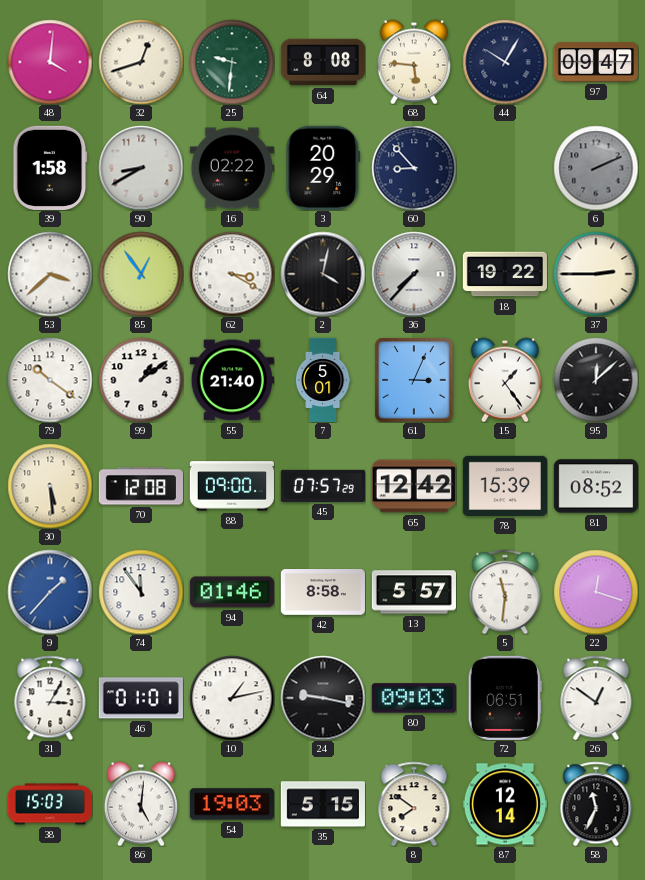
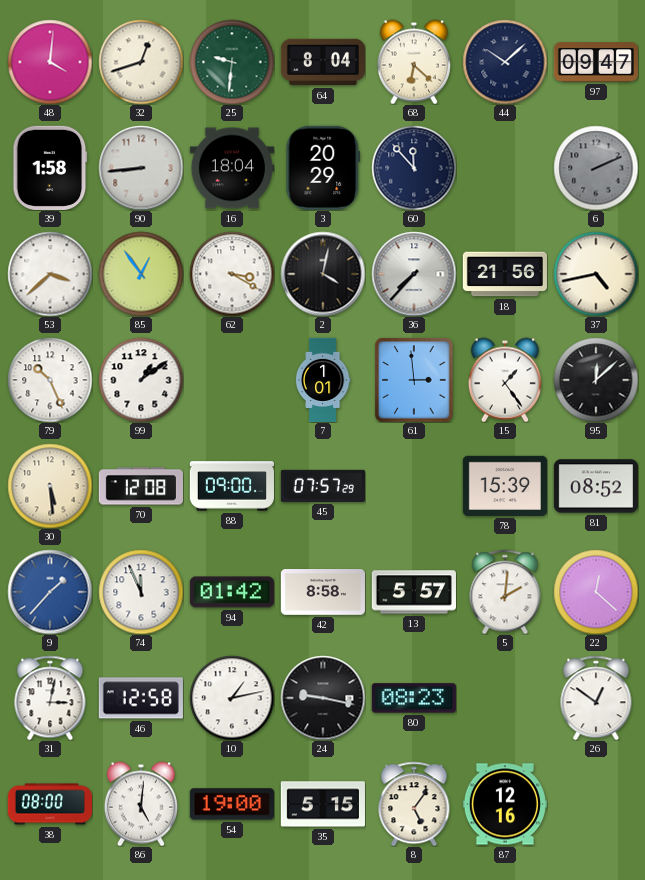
64: 8:08 -> 8:04
68: 5:46 -> 6:22
44: 10:05 -> 10:08
90: 8:40 -> 8:44
16: 02:22 -> 18:04
60: 8:53 -> 11:53
18: 19:22 -> 21:56
37: 2:45 -> 4:43
79: 10:21 -> 10:26
55: 21:40 -> none
7: 5:01 -> 1:01
61: 3:04 -> 2:59
65: 12:42 -> none
74: 11:54 -> 11:56
94: 01:46 -> 01:42
5: 11:31 -> 2:01
22: 12:18 -> 12:22
31: 3:05 -> 3:02
46: 01:01 -> 12:58
80: 09:03 -> 08:23
72: 06:51 -> none
38: 15:03 -> 08:00
54: 19:03 -> 19:00
8: 7:51 -> 5:06
87: 12:14 -> 12:16
58: 11:34 -> none
